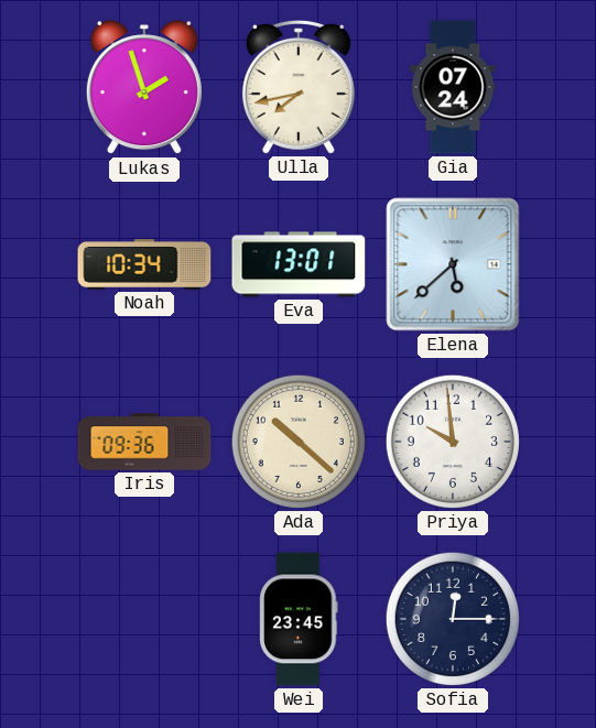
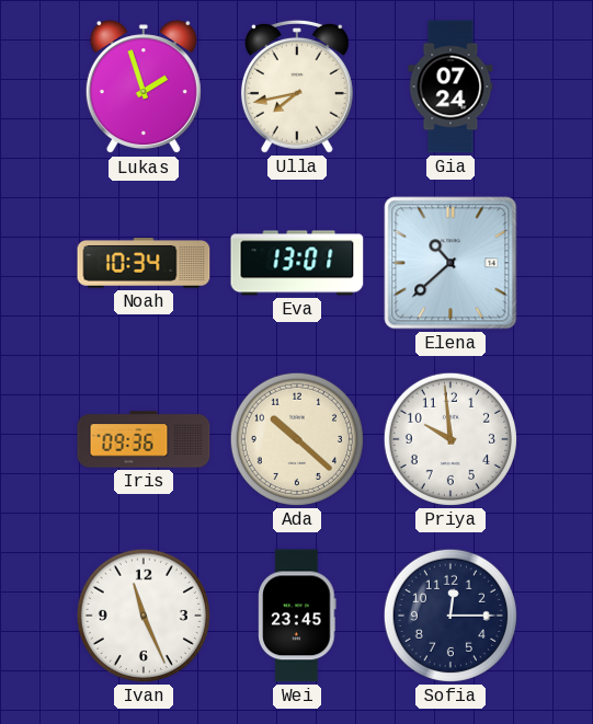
Elena: 5:38 -> 10:38
Ivan: none -> 11:26
